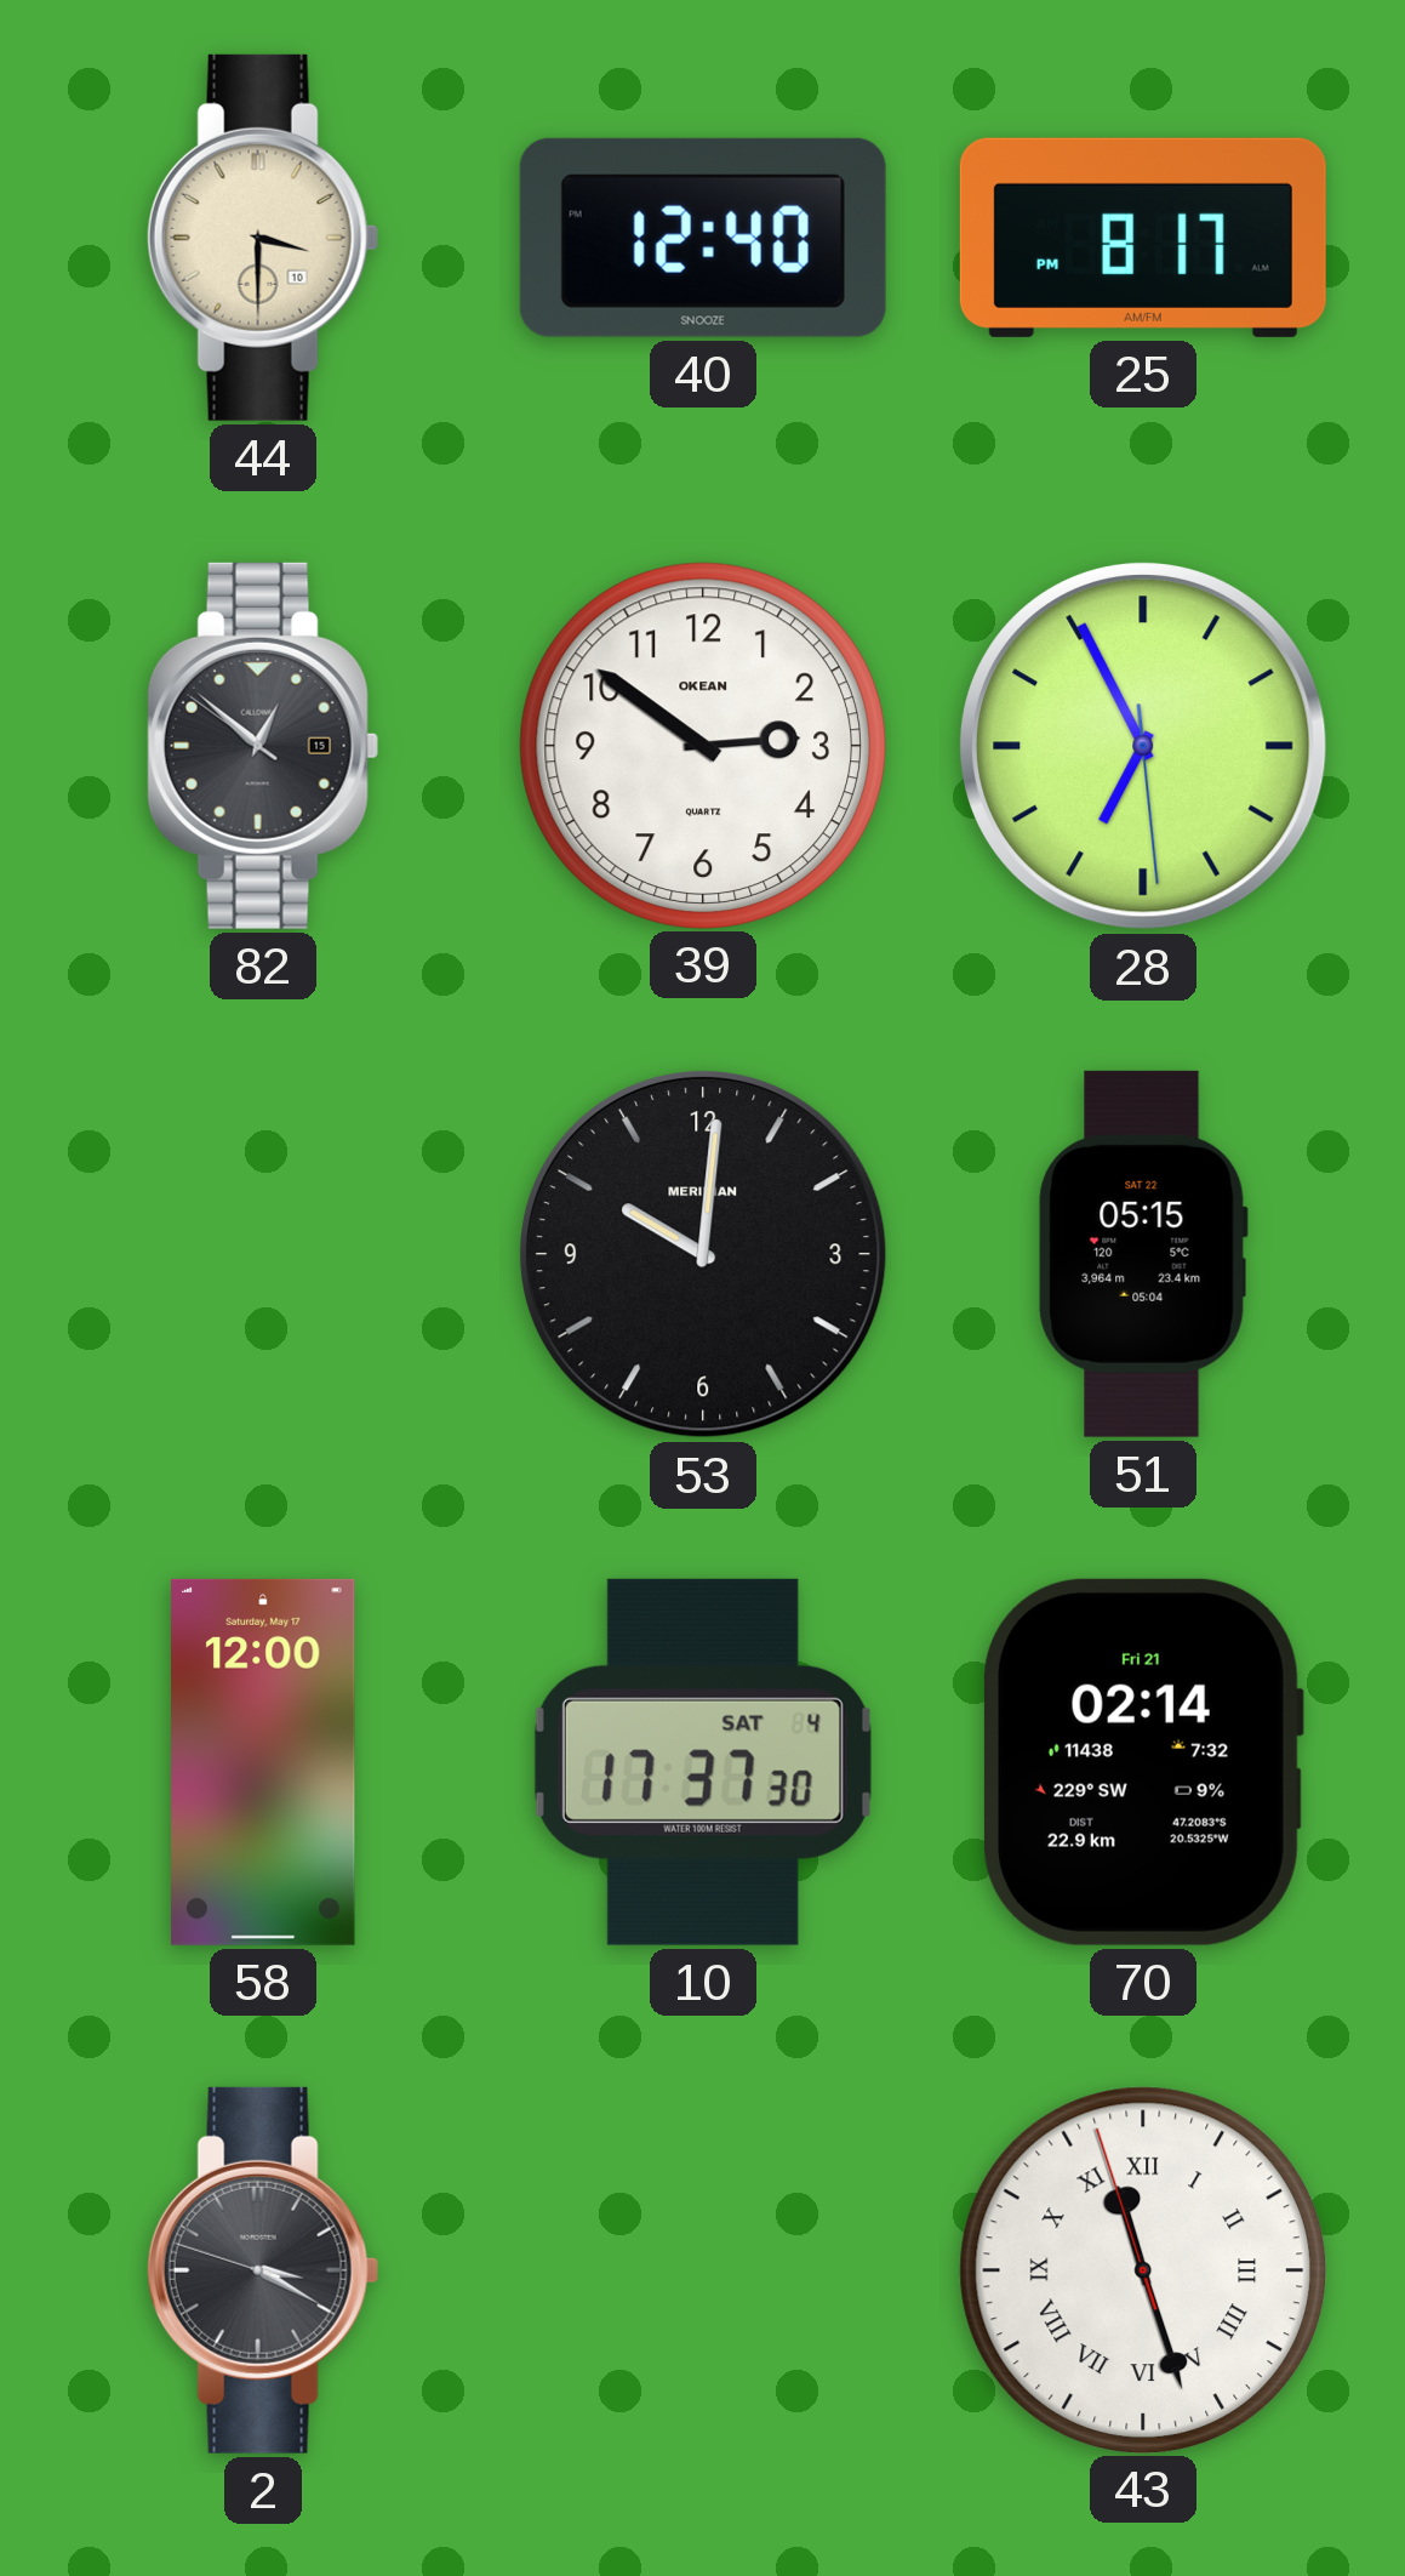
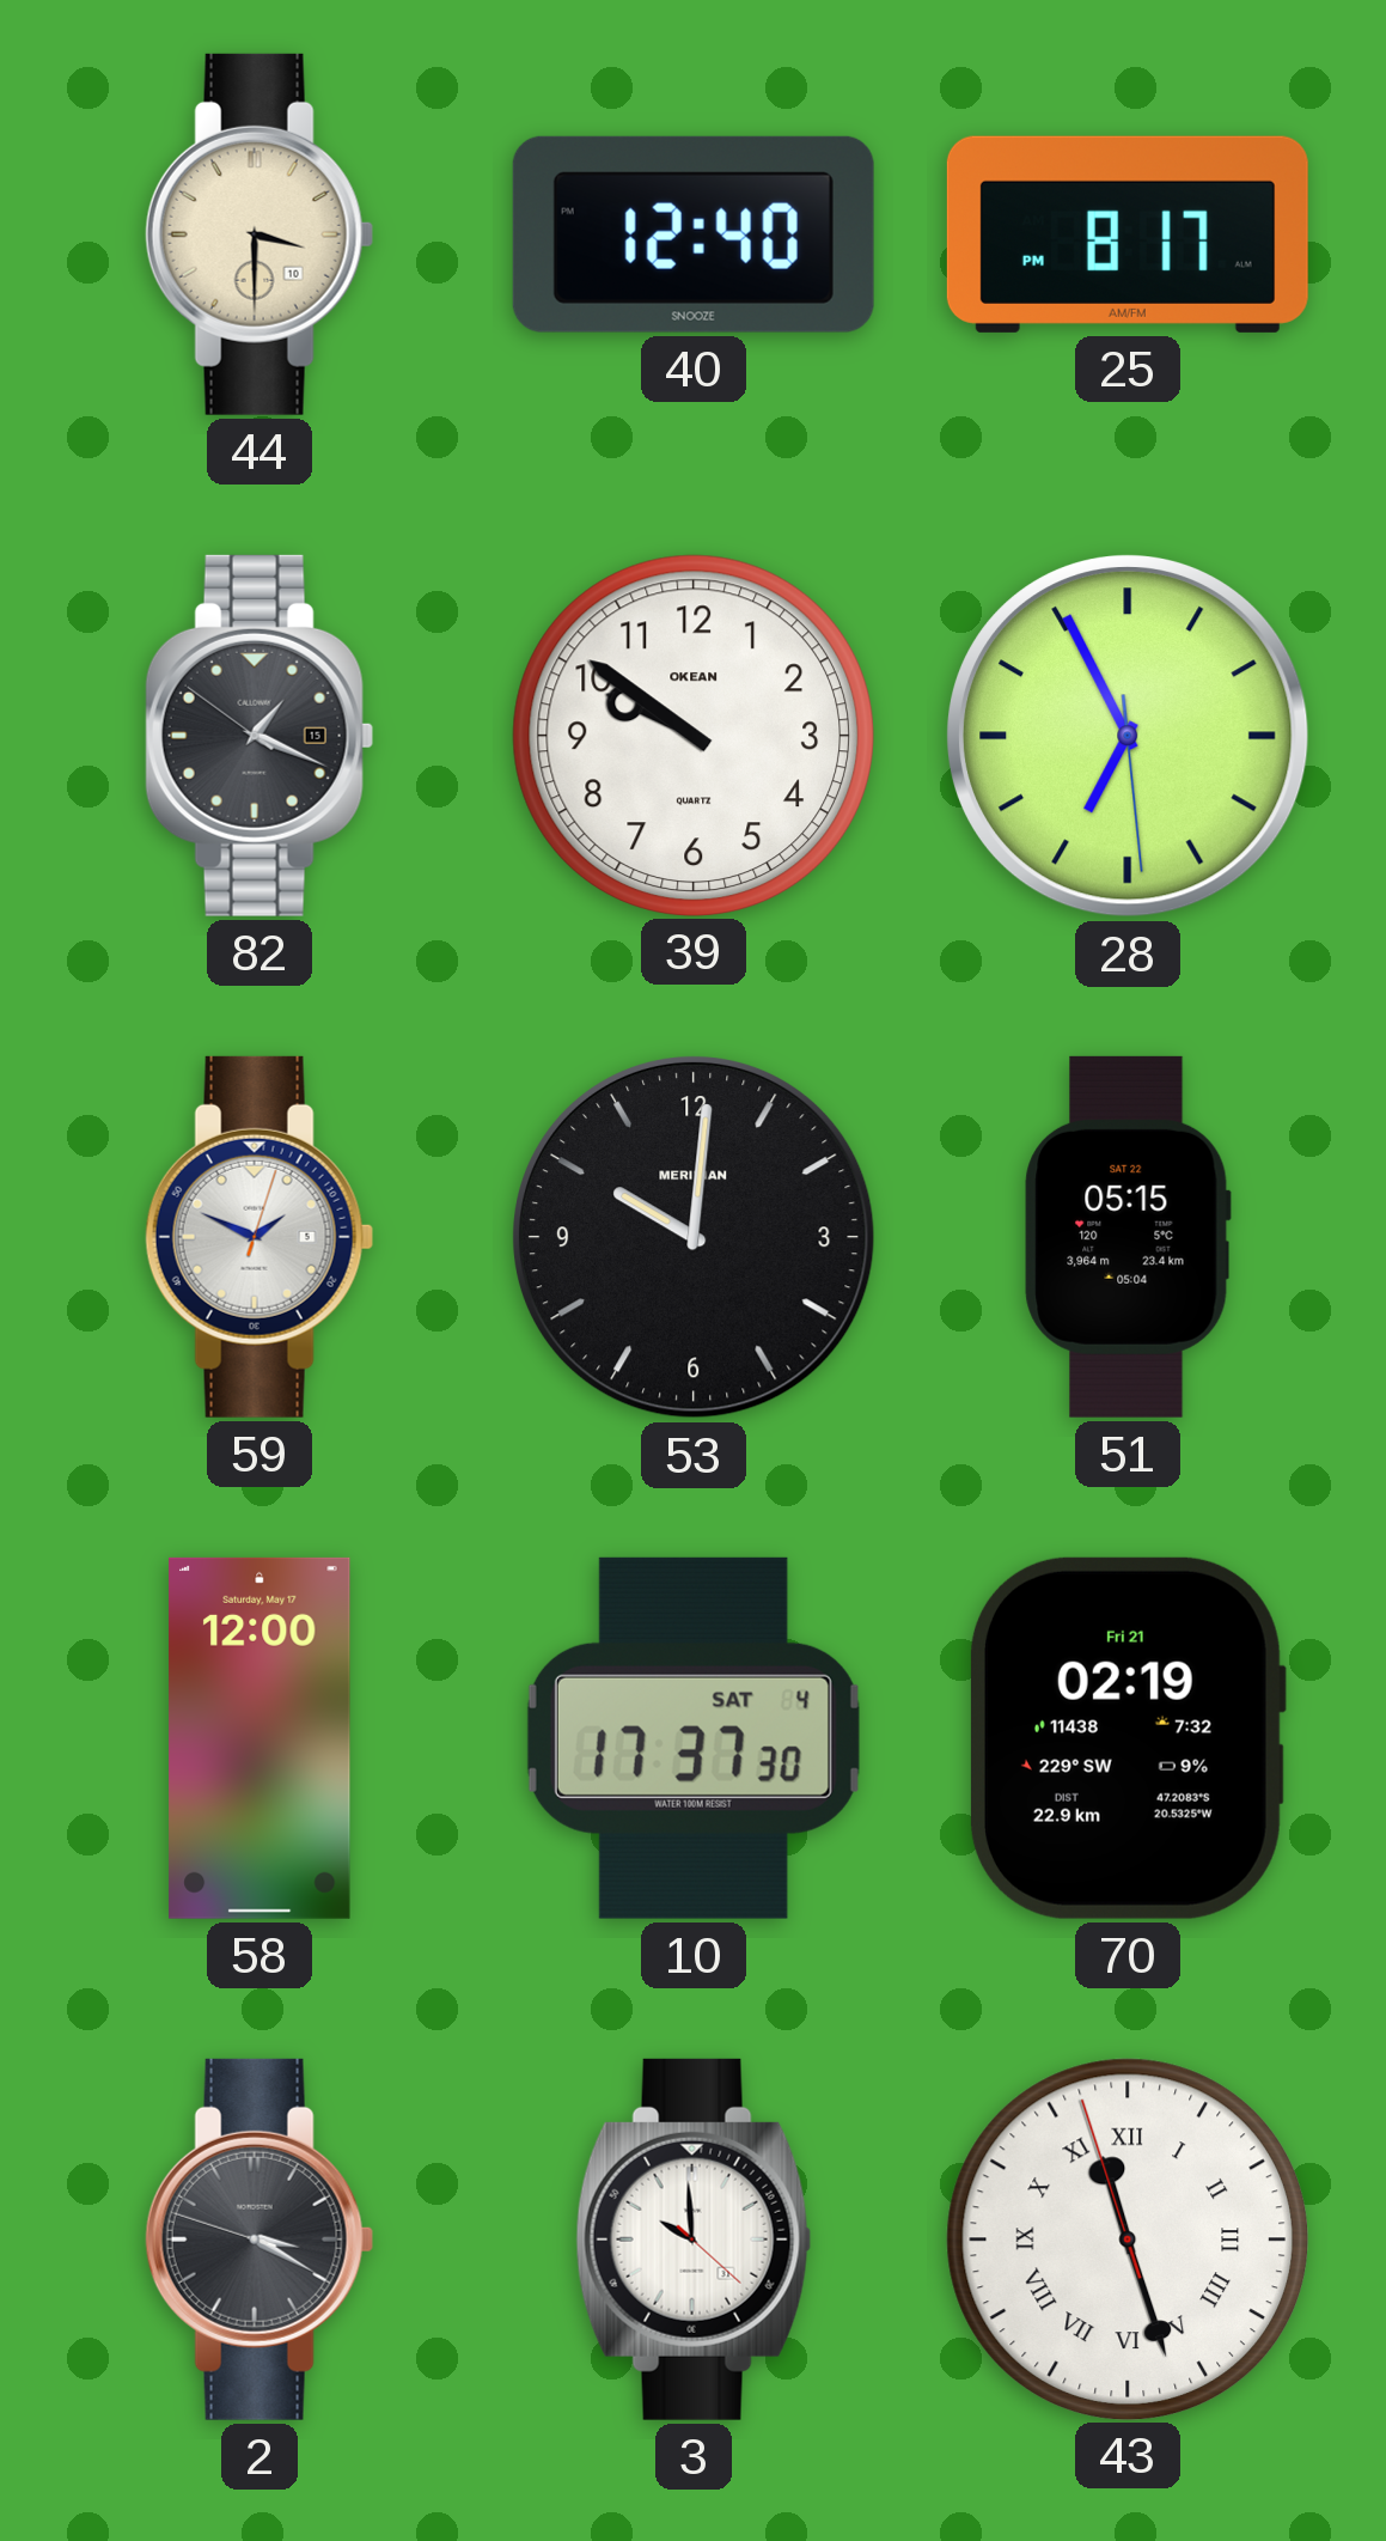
82: 12:51 -> 1:18
39: 2:51 -> 9:51
59: none -> 1:49
70: 02:14 -> 02:19
3: none -> 9:59
